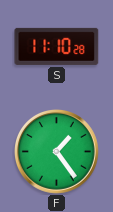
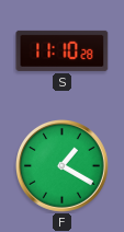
F: 1:24 -> 1:20
